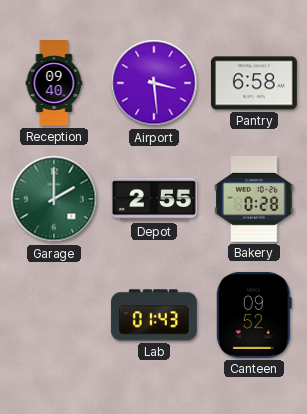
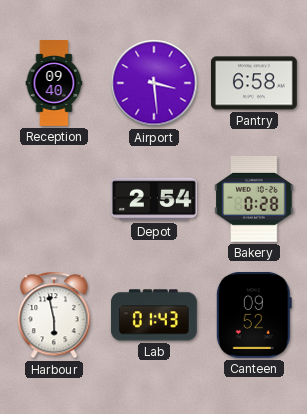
Garage: 2:00 -> none
Depot: 2:55 -> 2:54
Harbour: none -> 5:58
